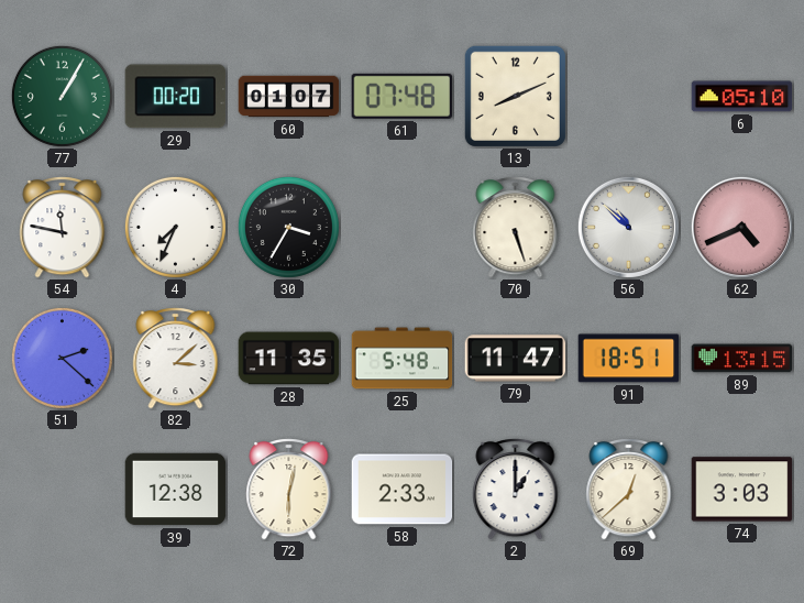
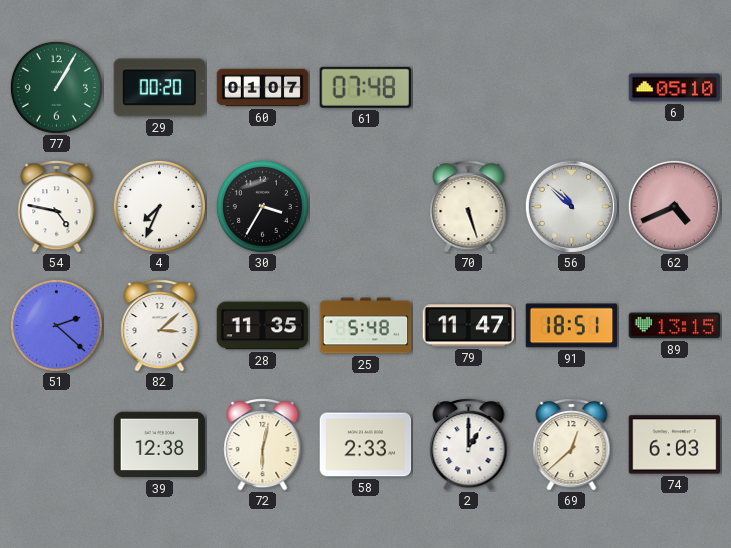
13: 8:11 -> none
54: 11:47 -> 4:47
74: 3:03 -> 6:03
